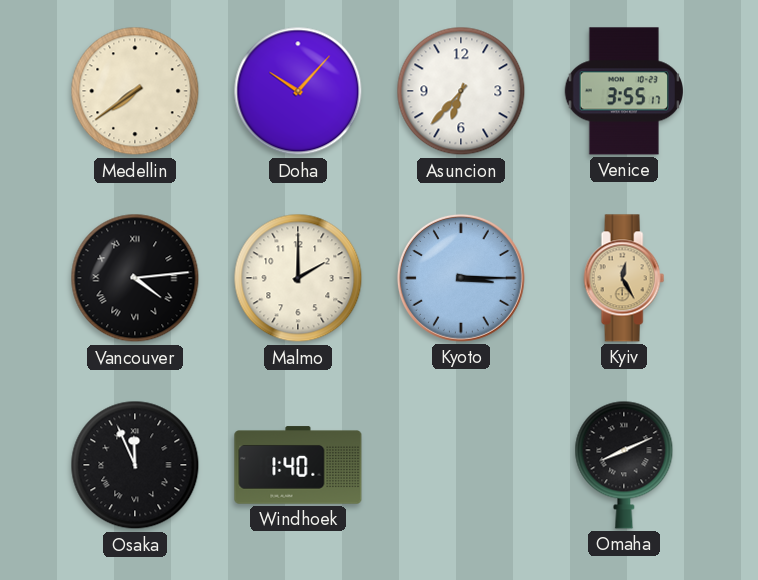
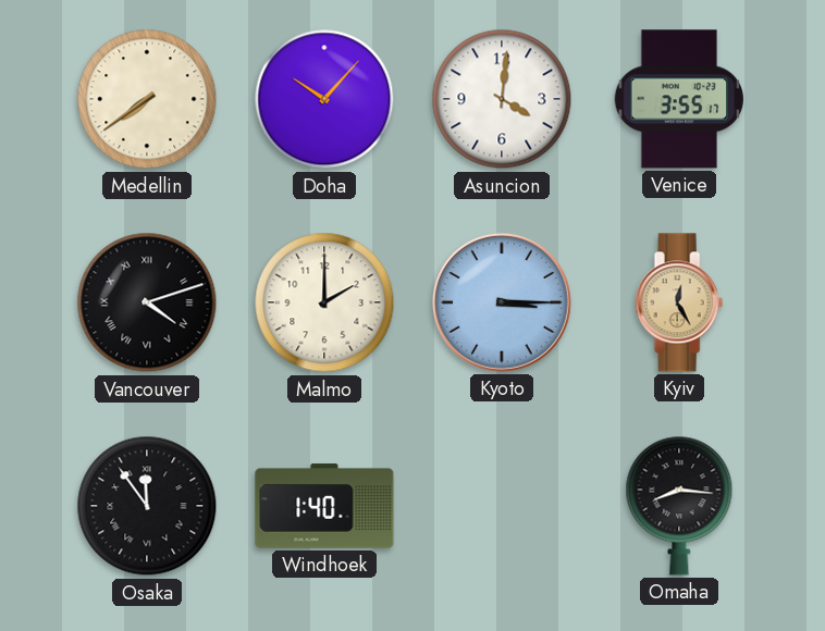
Asuncion: 6:37 -> 4:01
Vancouver: 4:14 -> 4:12
Osaka: 11:56 -> 11:54
Omaha: 8:11 -> 8:16
